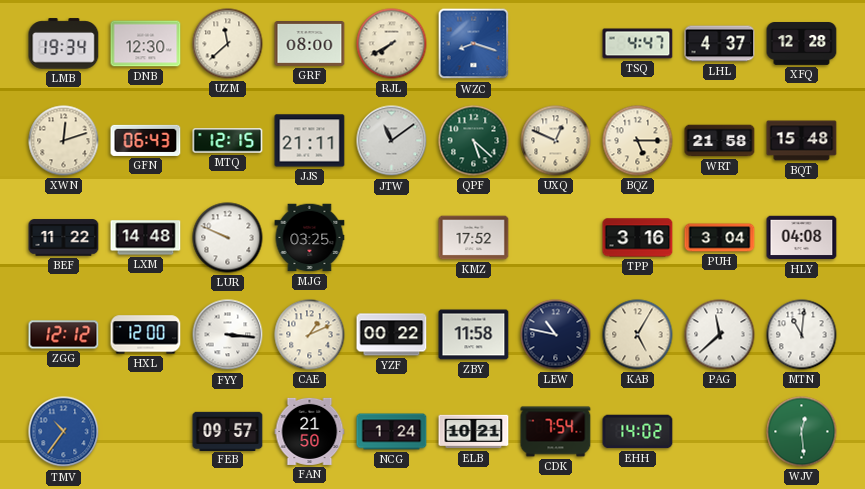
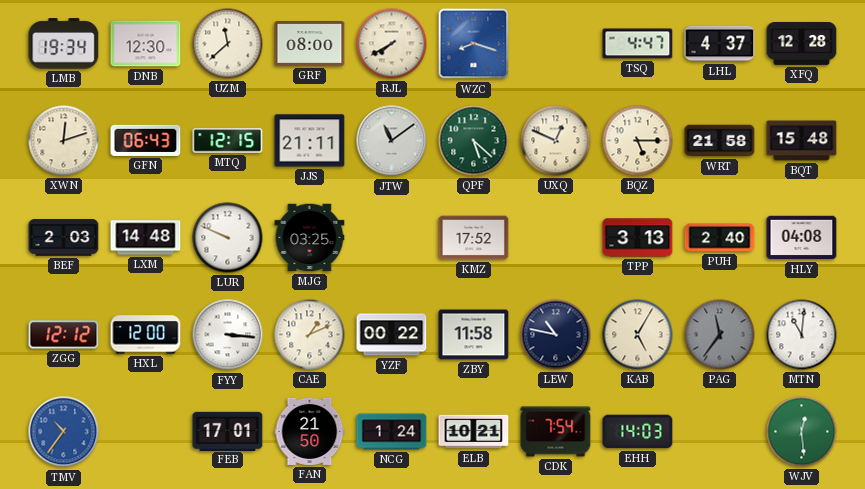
BEF: 11:22 -> 2:03
TPP: 3:16 -> 3:13
PUH: 3:04 -> 2:40
PAG: 11:38 -> 11:36
PAG dial: white -> grey
FEB: 09:57 -> 17:01
EHH: 14:02 -> 14:03
